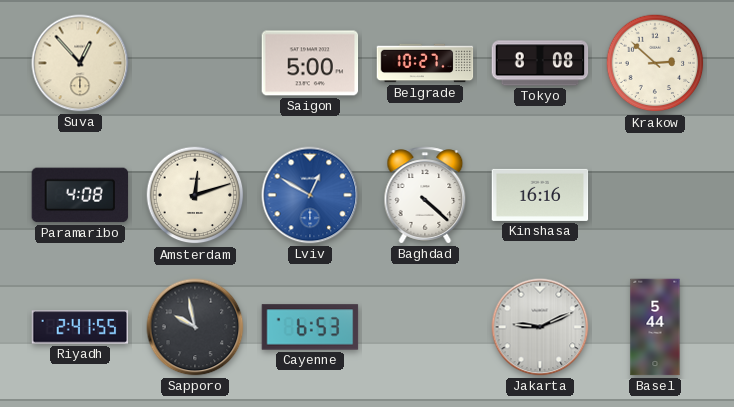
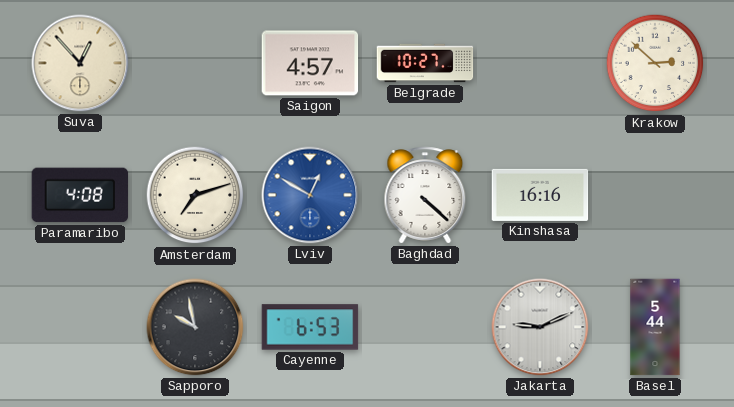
Saigon: 5:00 -> 4:57
Tokyo: 8:08 -> none
Amsterdam: 12:12 -> 7:12
Riyadh: 2:41 -> none
